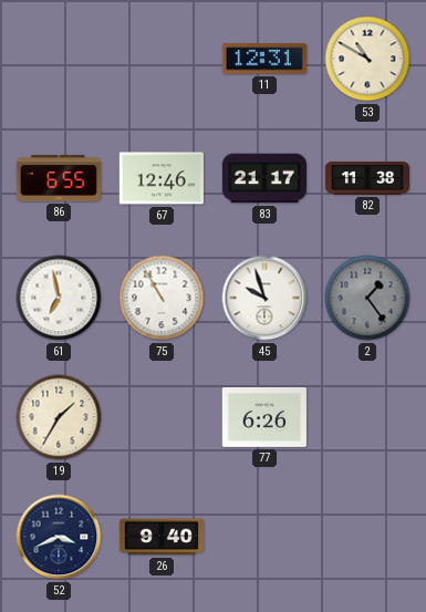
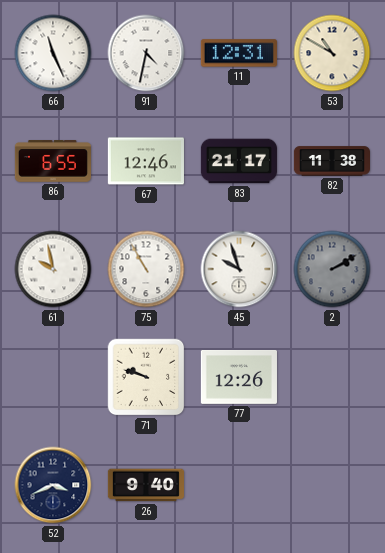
66: none -> 11:26
91: none -> 4:32
61: 6:58 -> 9:58
2: 1:24 -> 2:10
19: 1:35 -> none
71: none -> 9:48
77: 6:26 -> 12:26
